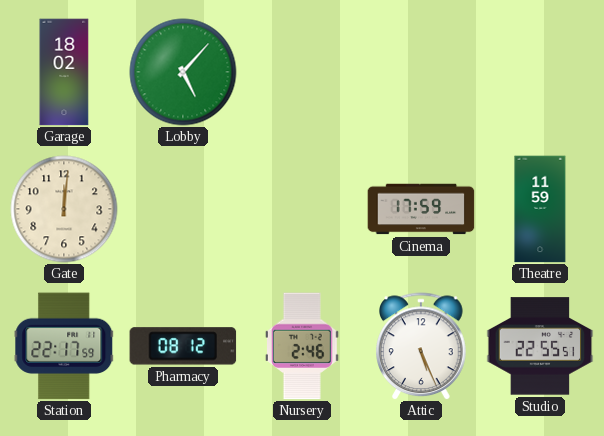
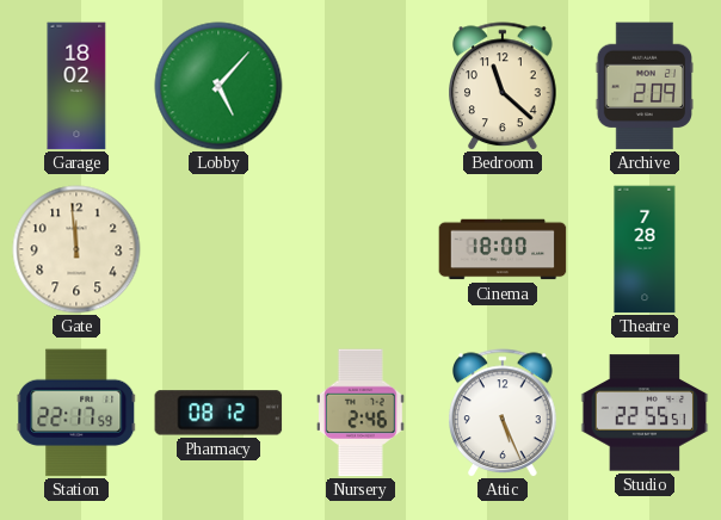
Bedroom: none -> 11:22
Archive: none -> 2:09
Gate: 12:01 -> 11:59
Cinema: 17:59 -> 18:00
Theatre: 11:59 -> 7:28
